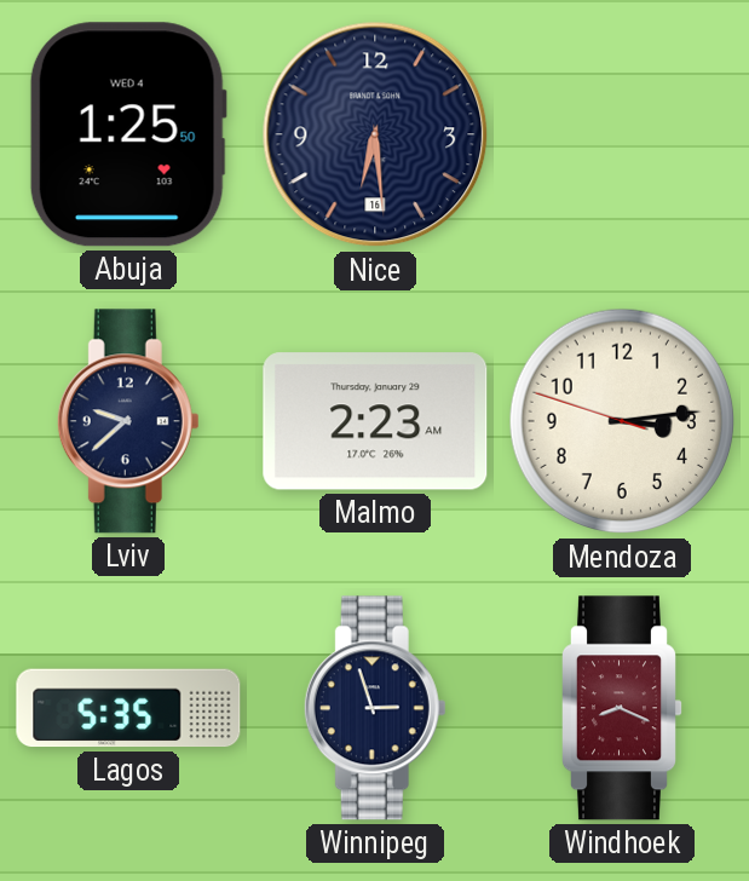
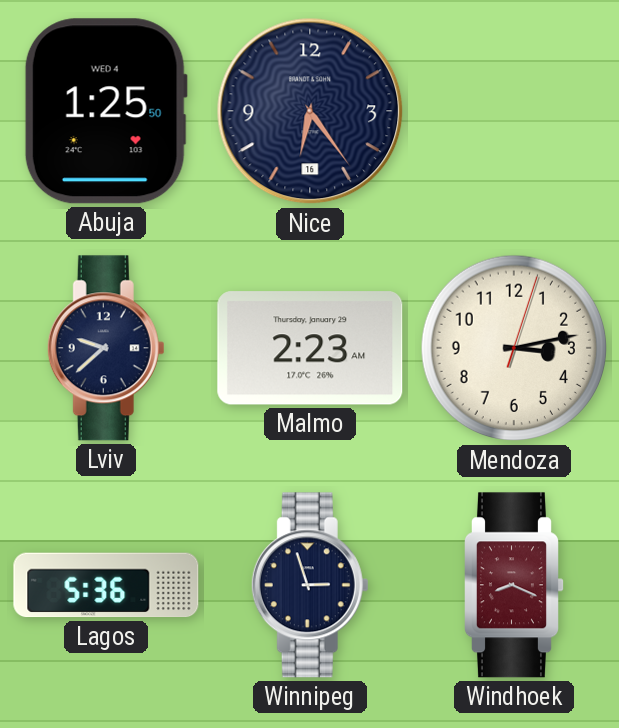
Nice: 6:29 -> 6:24
Mendoza: 3:13:48 -> 3:13:03
Lagos: 5:35 -> 5:36
